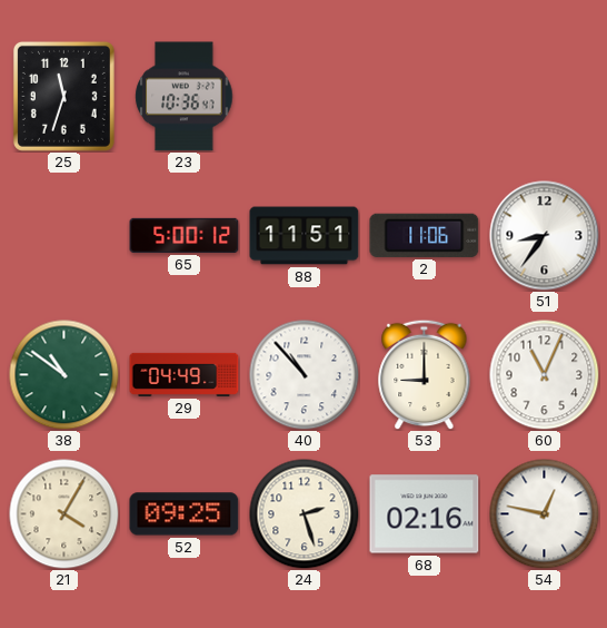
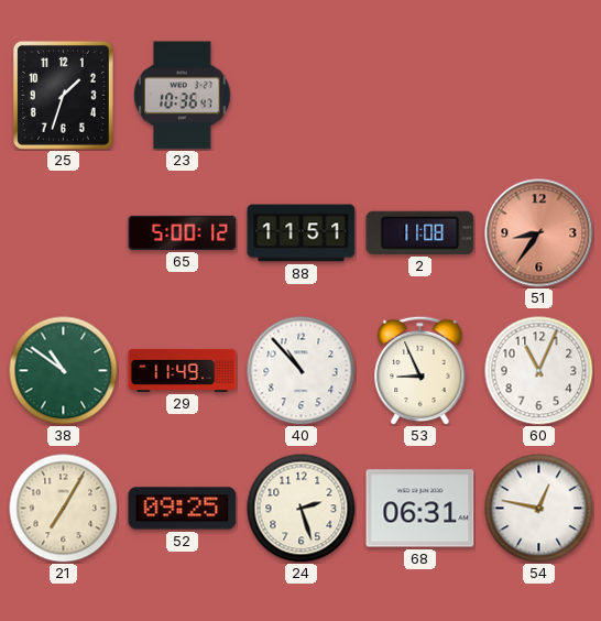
25: 11:33 -> 1:33
2: 11:06 -> 11:08
51 dial: white -> salmon
29: 04:49 -> 11:49
53: 9:00 -> 8:56
21: 4:05 -> 7:05
68: 02:16 -> 06:31
